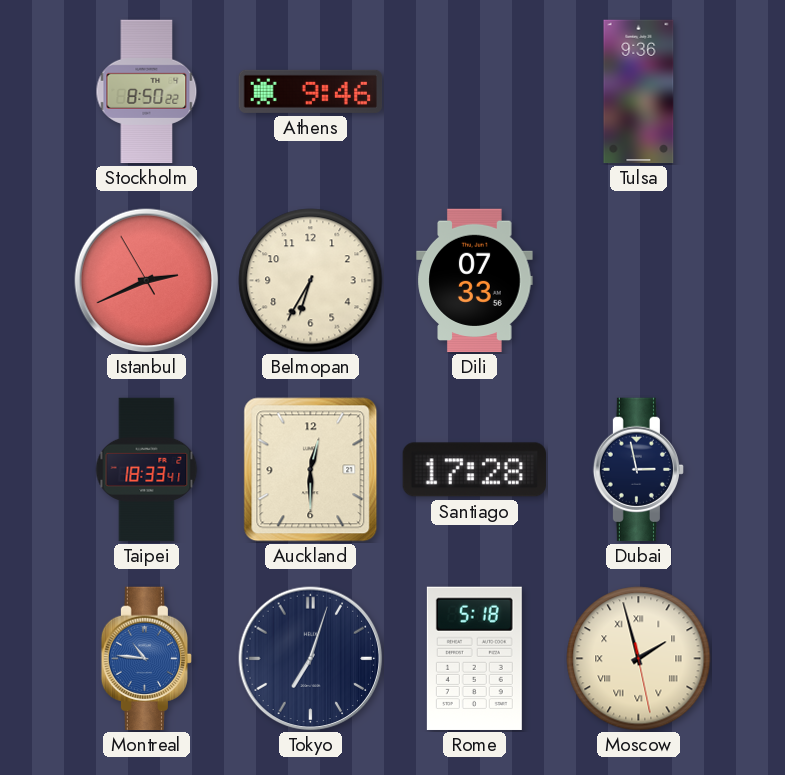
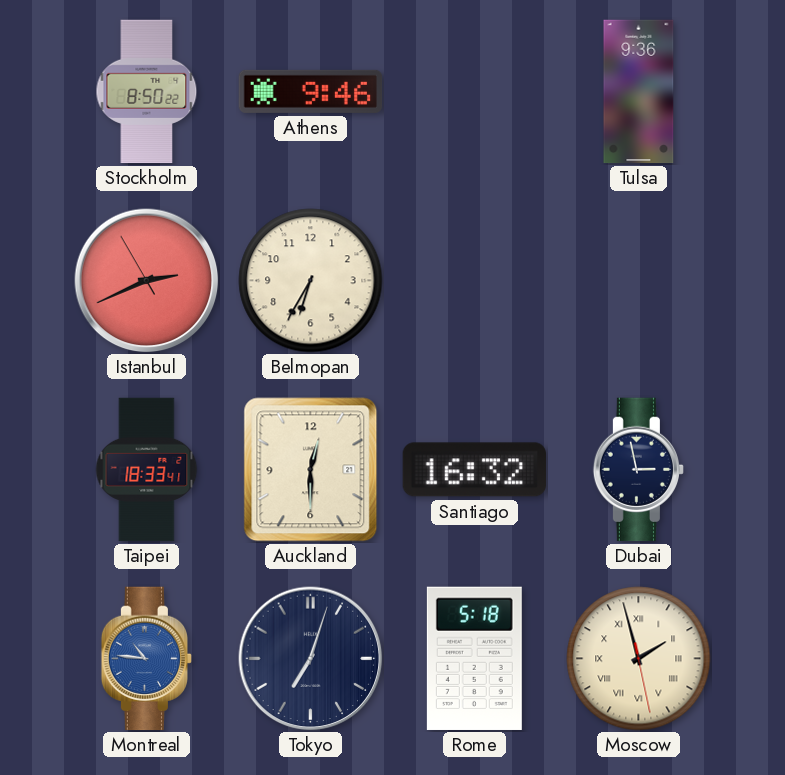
Dili: 07:33 -> none
Santiago: 17:28 -> 16:32
